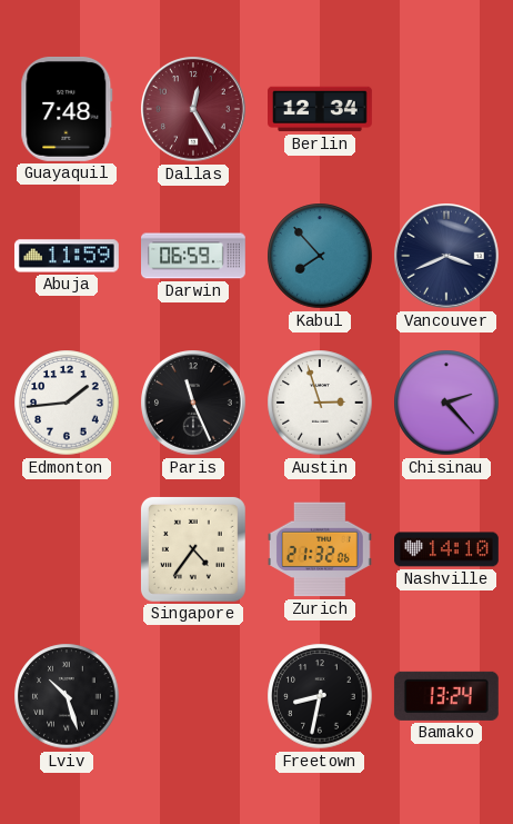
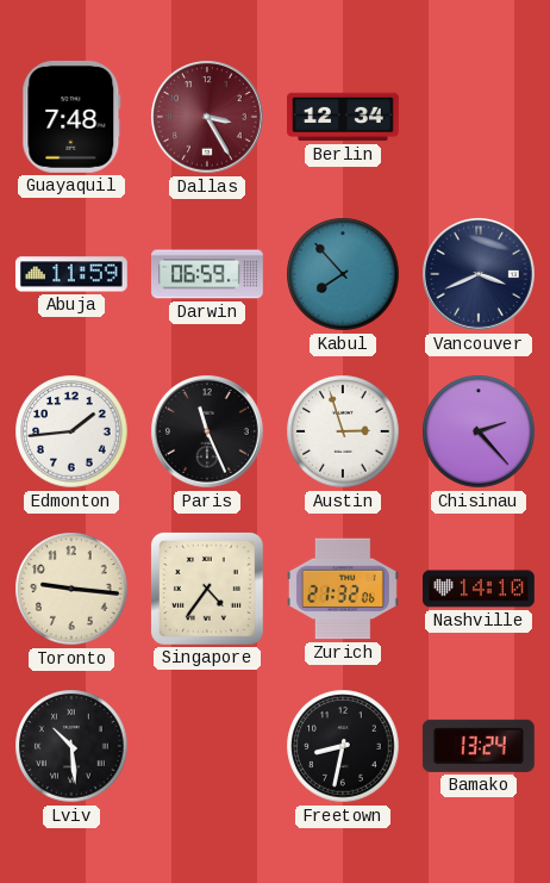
Dallas: 12:25 -> 3:25
Toronto: none -> 9:16
Lviv: 10:27 -> 10:29
